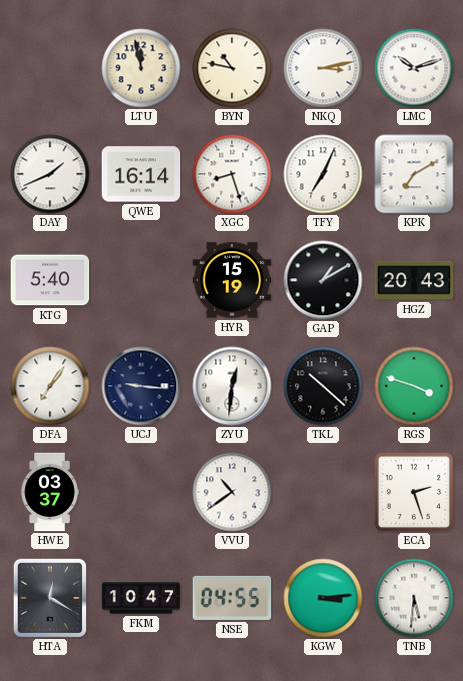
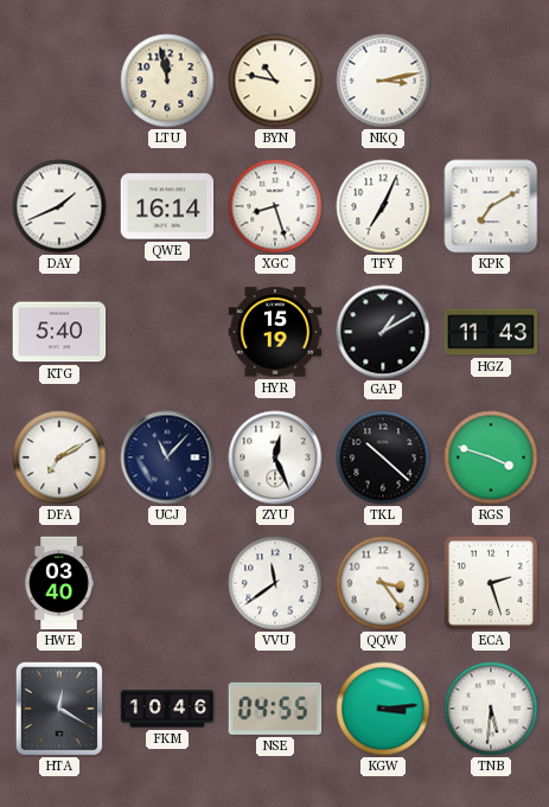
LMC: 10:12 -> none
HGZ: 20:43 -> 11:43
DFA: 7:06 -> 7:10
UCJ: 9:16 -> 11:07
ZYU: 12:31 -> 12:26
HWE: 03:37 -> 03:40
VVU: 10:39 -> 11:39
QQW: none -> 3:24
FKM: 10:47 -> 10:46
